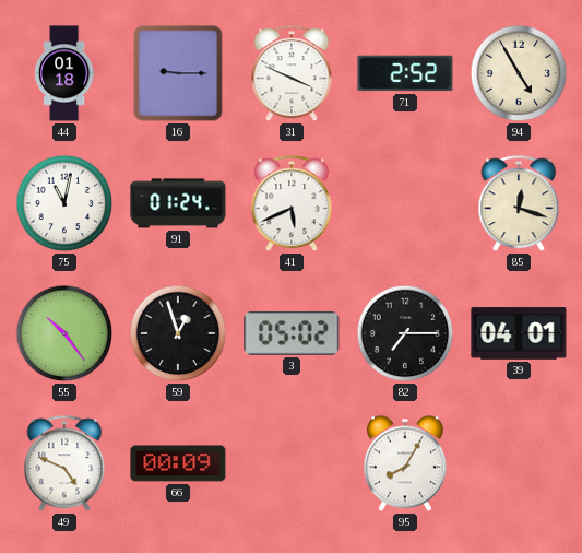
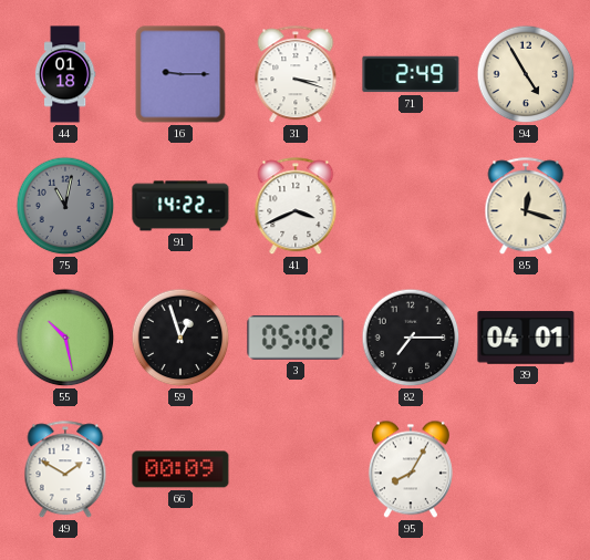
31: 3:49 -> 3:18
71: 2:52 -> 2:49
75 dial: white -> grey
91: 01:24 -> 14:22
41: 5:41 -> 3:41
55: 10:24 -> 10:28
49: 4:49 -> 1:50
